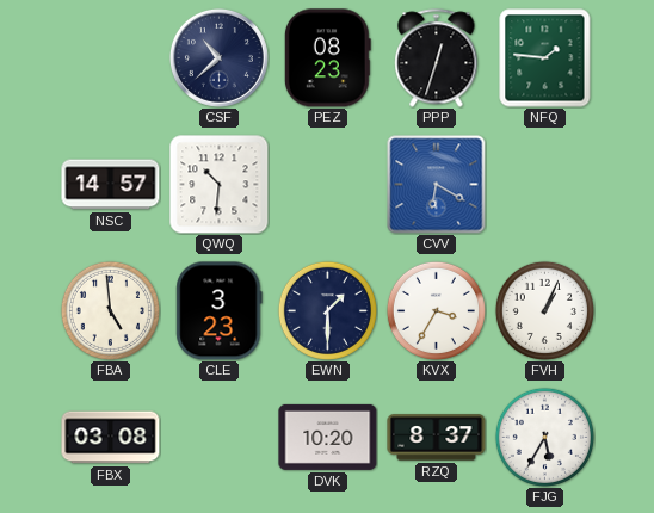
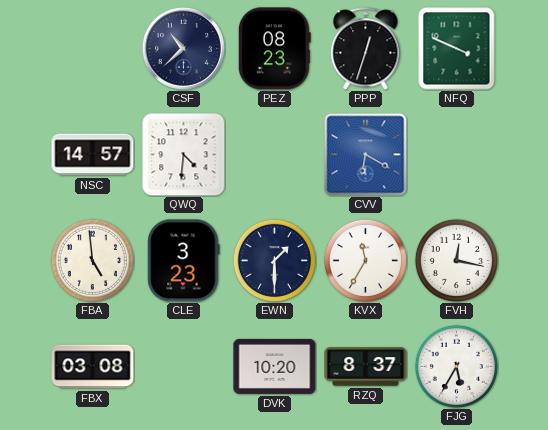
NFQ: 1:46 -> 3:49
QWQ: 10:31 -> 4:31
KVX: 3:35 -> 11:35
FVH: 1:04 -> 12:17
